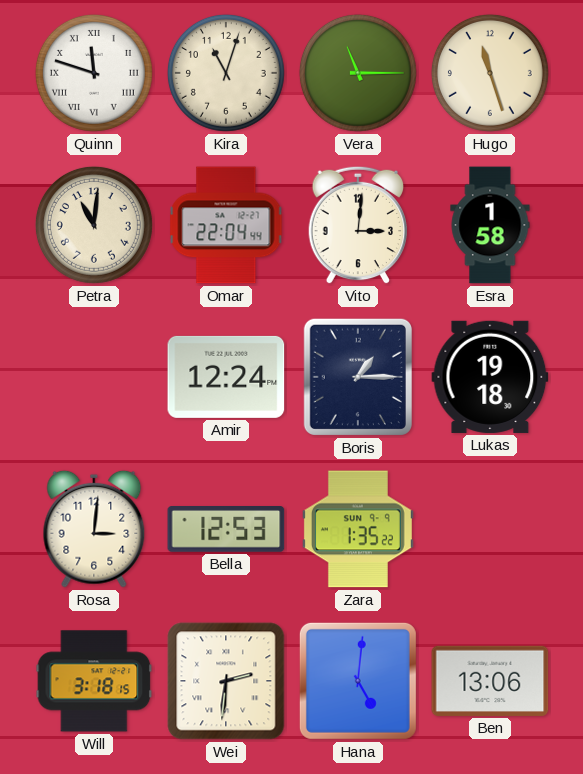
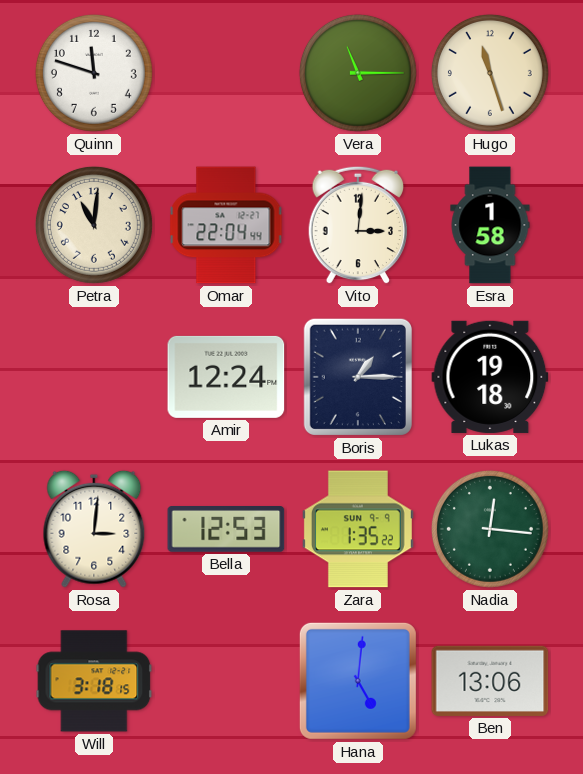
Quinn numerals: Roman -> Arabic
Kira: 11:03 -> none
Nadia: none -> 12:16
Wei: 2:31 -> none
